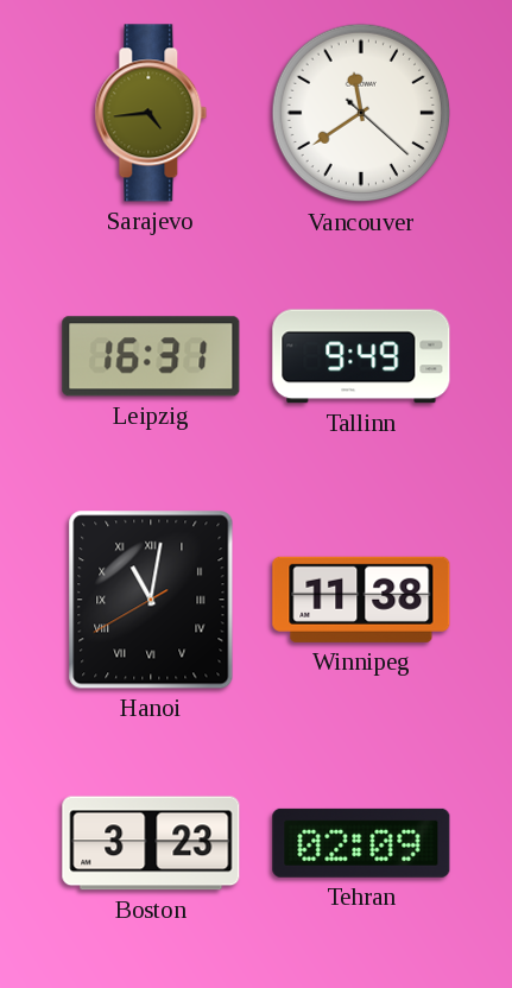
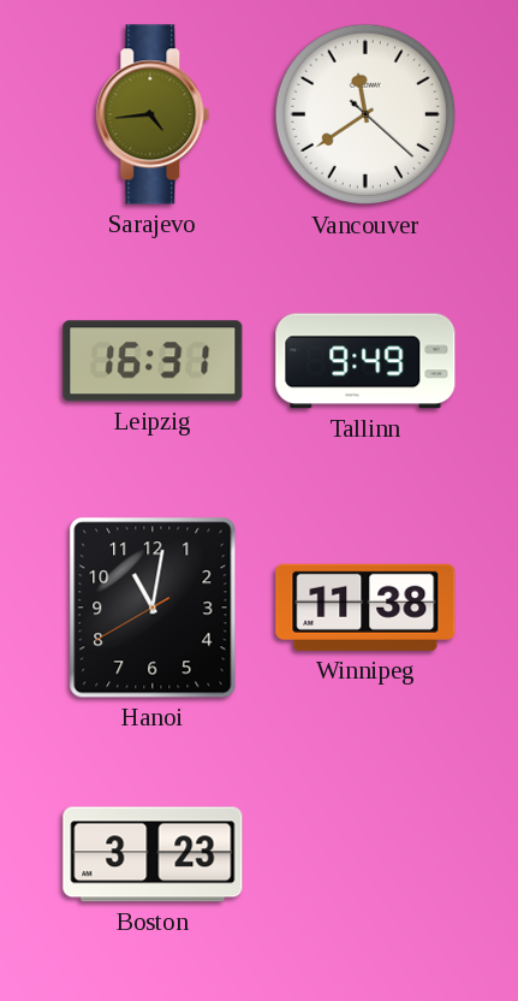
Hanoi numerals: Roman -> Arabic
Tehran: 02:09 -> none
